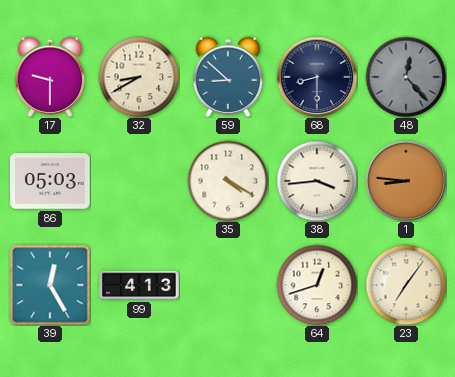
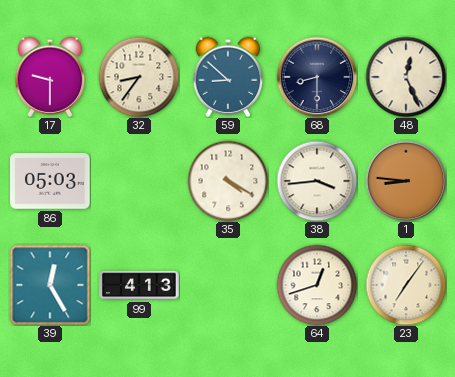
32: 8:40 -> 8:36
48: 12:23 -> 12:26
48 dial: grey -> cream
